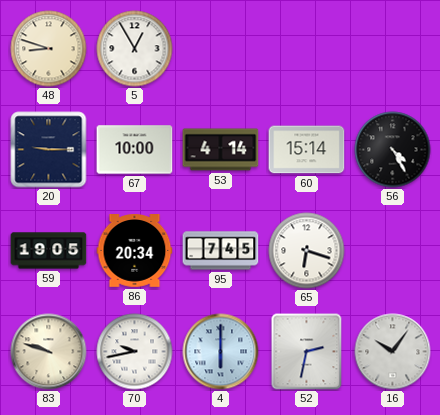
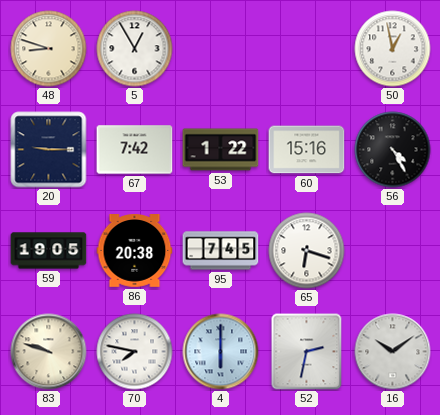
50: none -> 12:58
67: 10:00 -> 7:42
53: 4:14 -> 1:22
60: 15:14 -> 15:16
86: 20:34 -> 20:38
70: 9:43 -> 7:47
16: 10:06 -> 10:09
